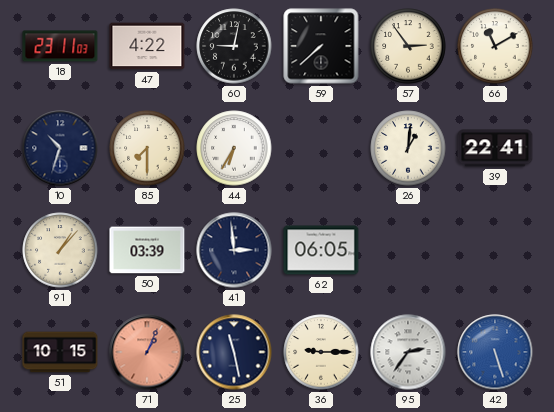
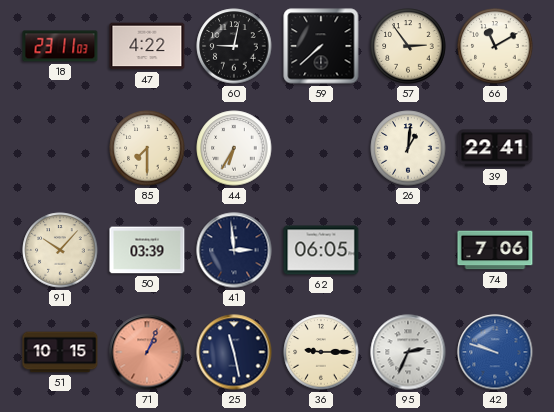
10: 10:33 -> none
91: 1:07 -> 10:07
74: none -> 7:06
95: 2:36 -> 2:34
42: 5:27 -> 9:48
